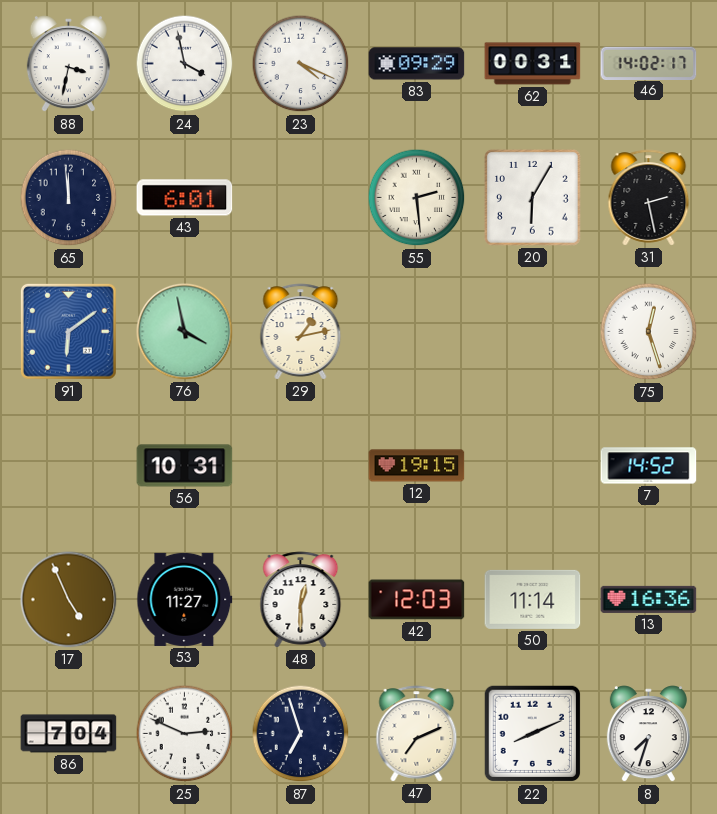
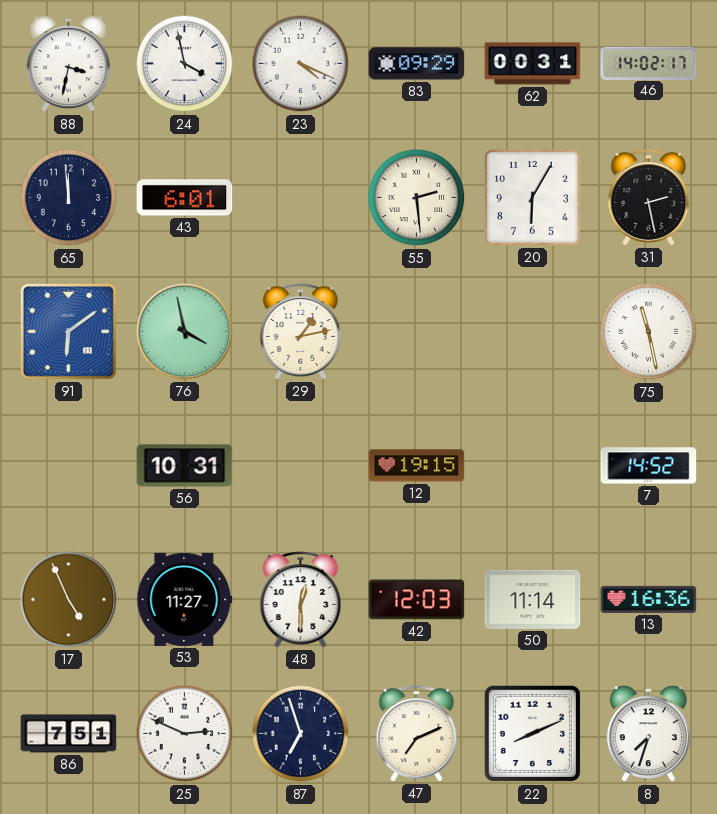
75: 12:27 -> 11:28
86: 7:04 -> 7:51
